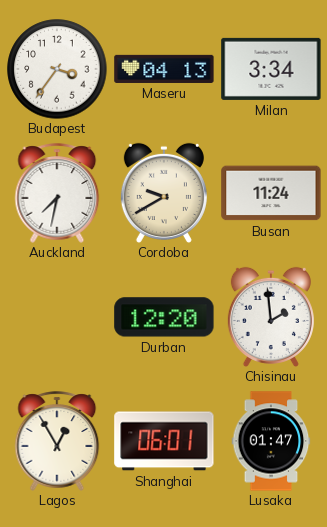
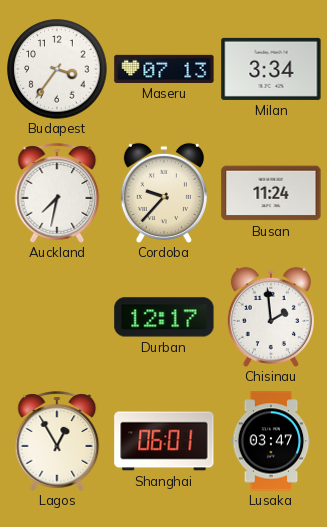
Maseru: 04:13 -> 07:13
Cordoba: 9:40 -> 9:37
Durban: 12:20 -> 12:17
Lusaka: 01:47 -> 03:47
